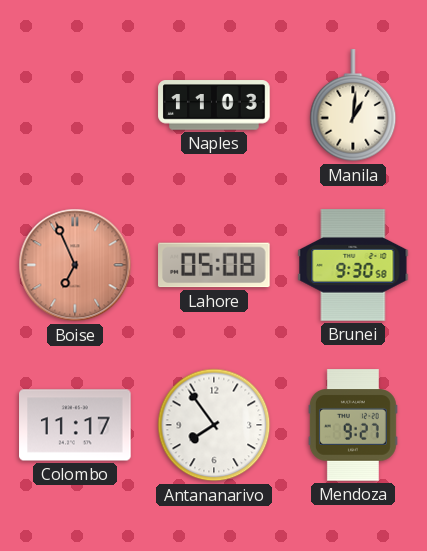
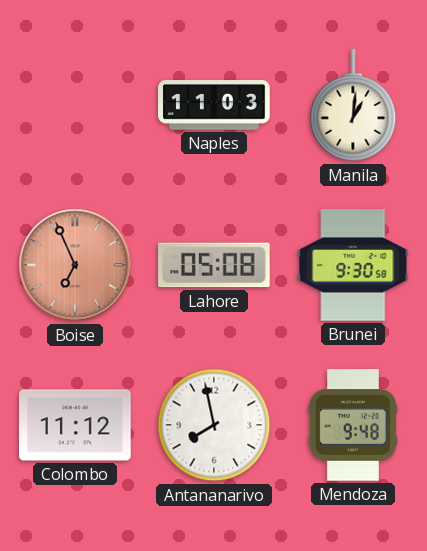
Colombo: 11:17 -> 11:12
Antananarivo: 7:54 -> 7:58
Mendoza: 9:27 -> 9:48
